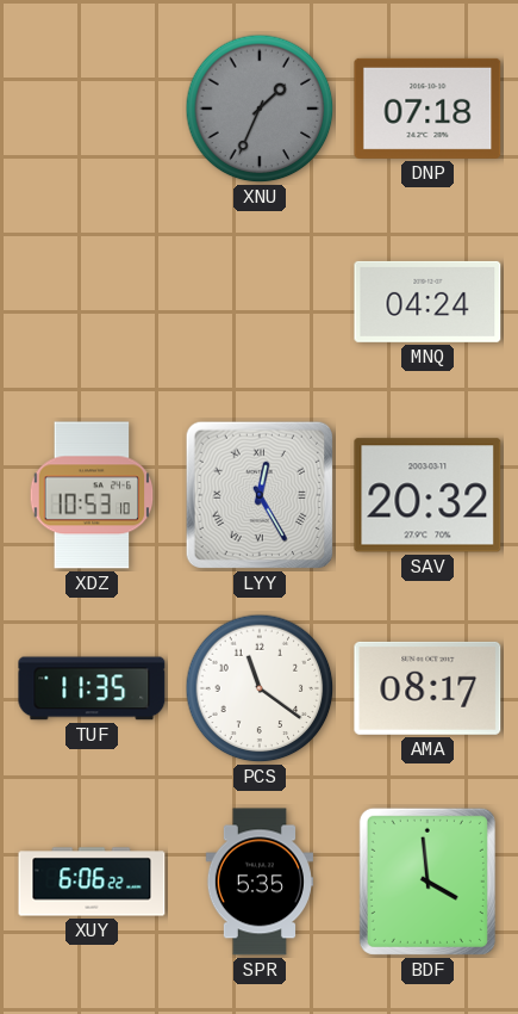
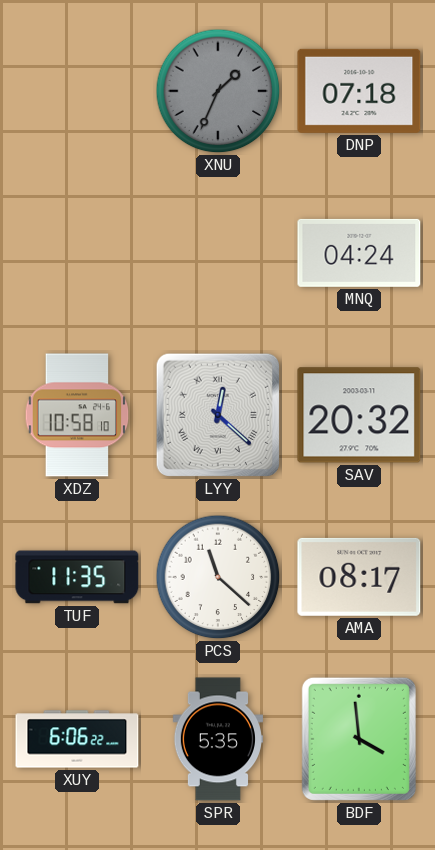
XDZ: 10:53 -> 10:58
LYY: 12:25 -> 12:22
PCS: 11:21 -> 11:22
